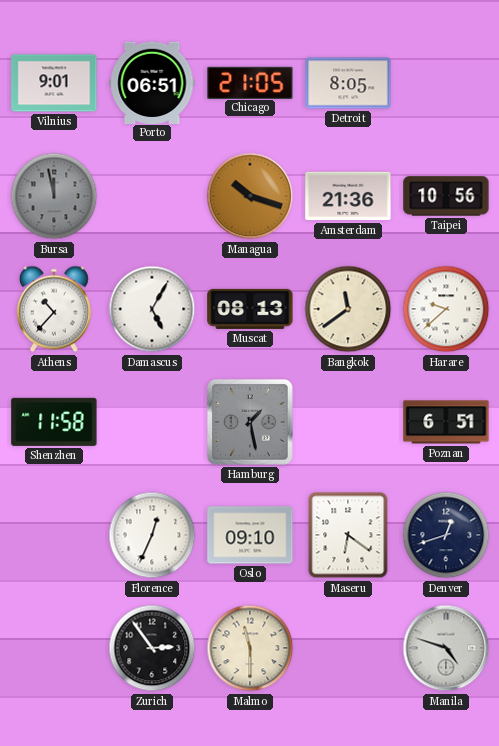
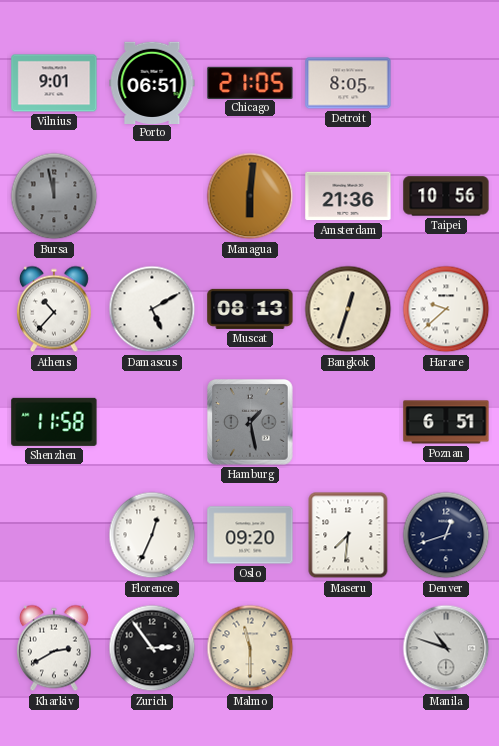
Managua: 10:18 -> 6:01
Damascus: 5:05 -> 5:10
Bangkok: 11:39 -> 12:33
Oslo: 09:10 -> 09:20
Maseru: 6:21 -> 7:31
Kharkiv: none -> 2:40
Manila: 4:48 -> 10:48
